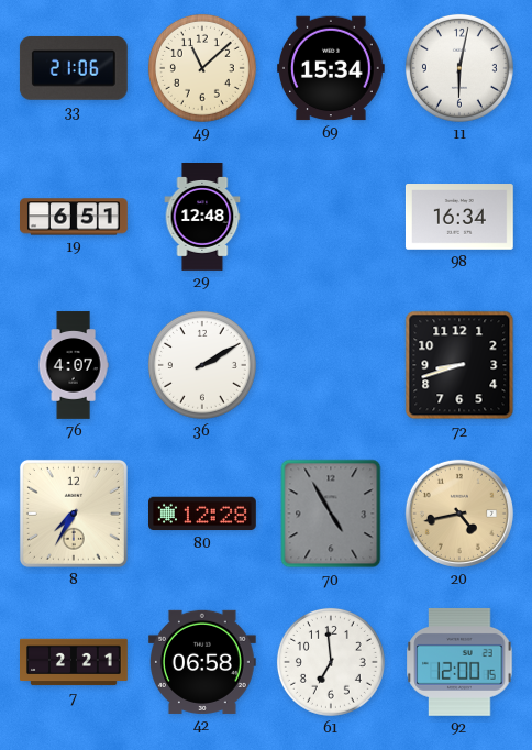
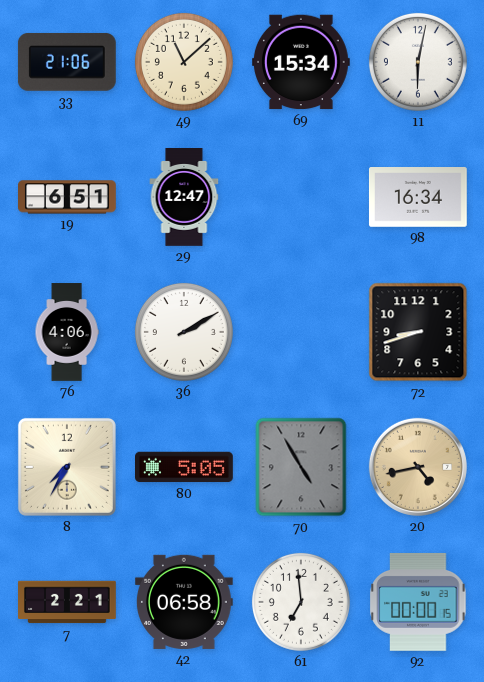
29: 12:48 -> 12:47
76: 4:07 -> 4:06
80: 12:28 -> 5:05
92: 12:00 -> 00:00
